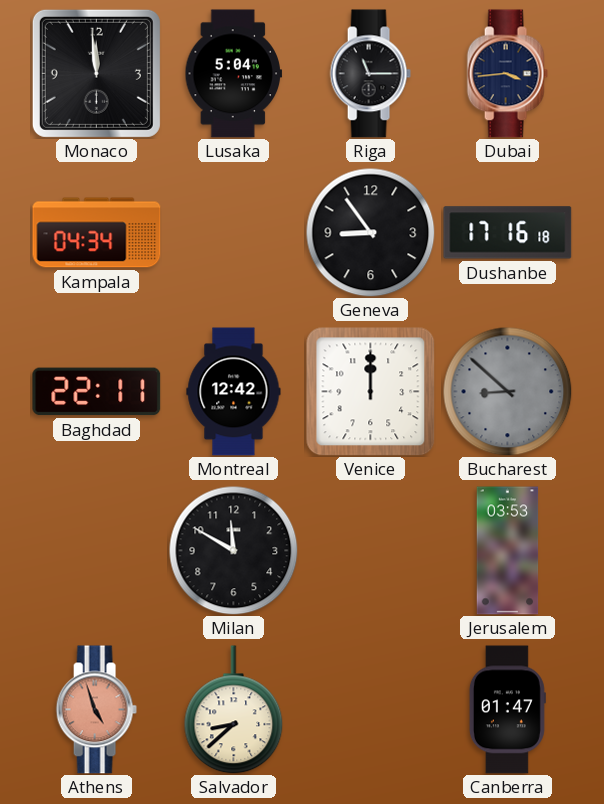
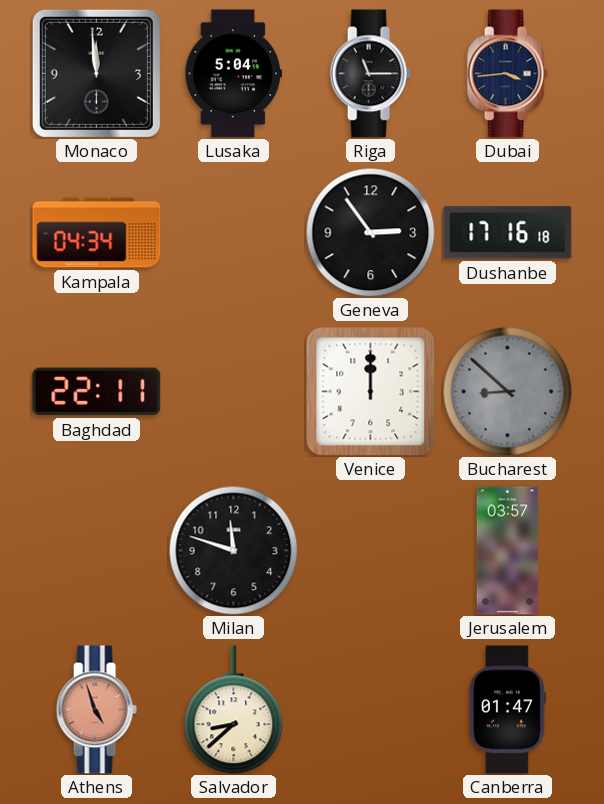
Geneva: 8:54 -> 2:54
Montreal: 12:42 -> none
Milan: 11:50 -> 11:48
Jerusalem: 03:53 -> 03:57
